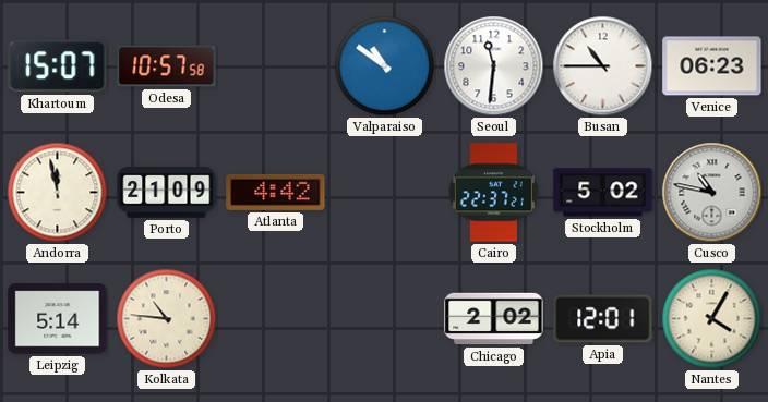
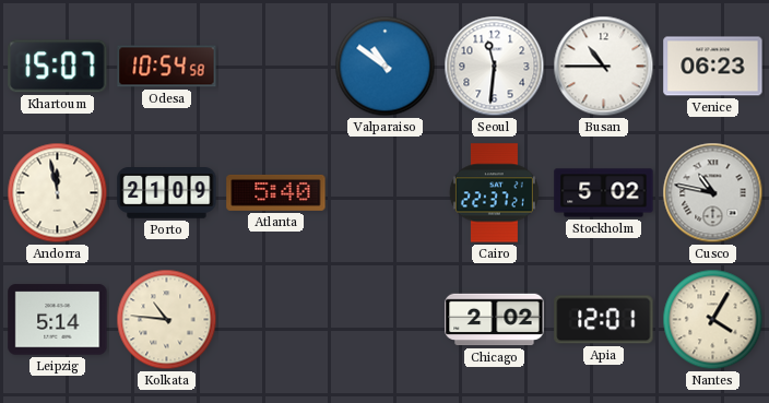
Odesa: 10:57 -> 10:54
Atlanta: 4:42 -> 5:40
